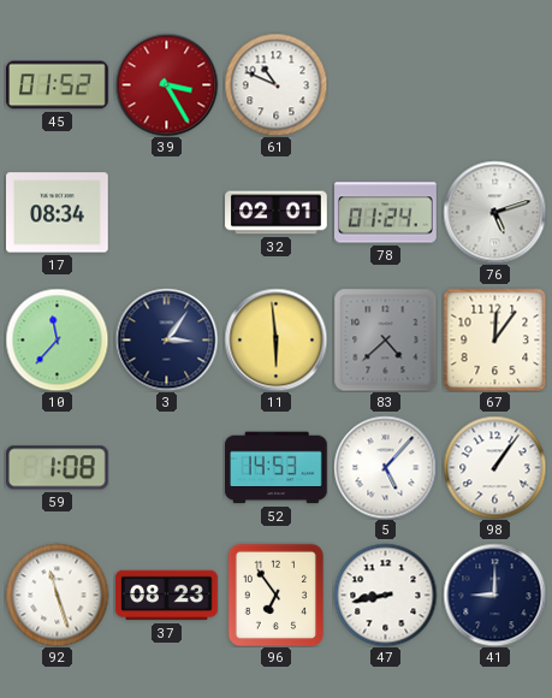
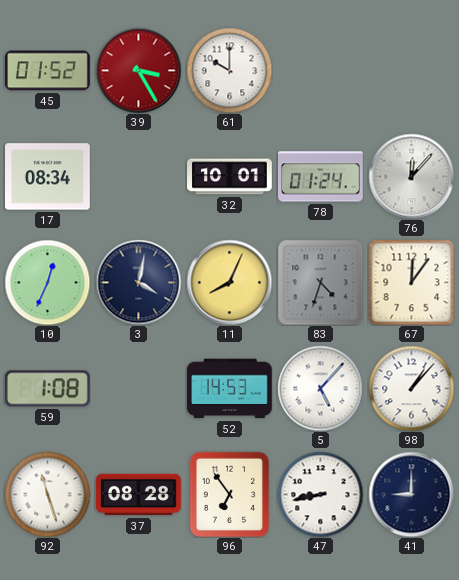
61: 10:49 -> 10:00
32: 02:01 -> 10:01
76: 5:12 -> 12:07
10: 11:37 -> 12:34
3: 3:06 -> 4:02
11: 5:59 -> 8:04
83: 4:38 -> 4:33
98: 1:06 -> 1:07
37: 08:23 -> 08:28
